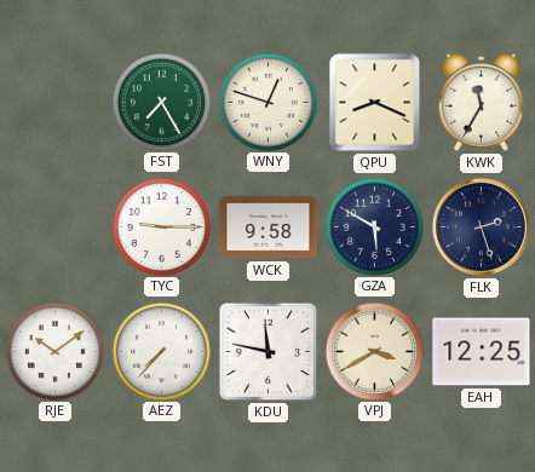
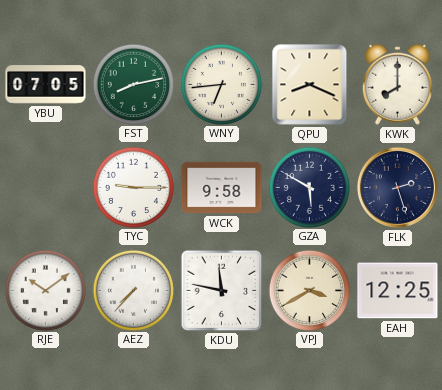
YBU: none -> 07:05
FST: 7:25 -> 8:13
WNY: 12:48 -> 6:44
KWK: 11:35 -> 8:00
